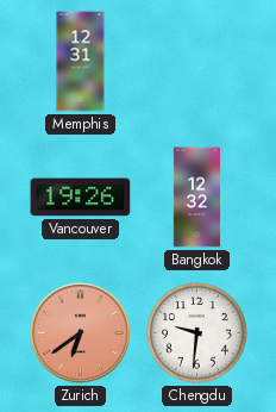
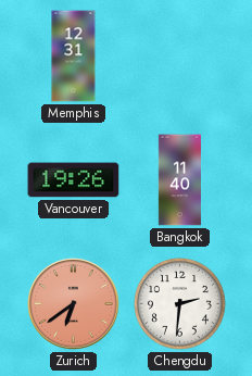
Bangkok: 12:32 -> 11:40
Chengdu: 9:31 -> 2:31
